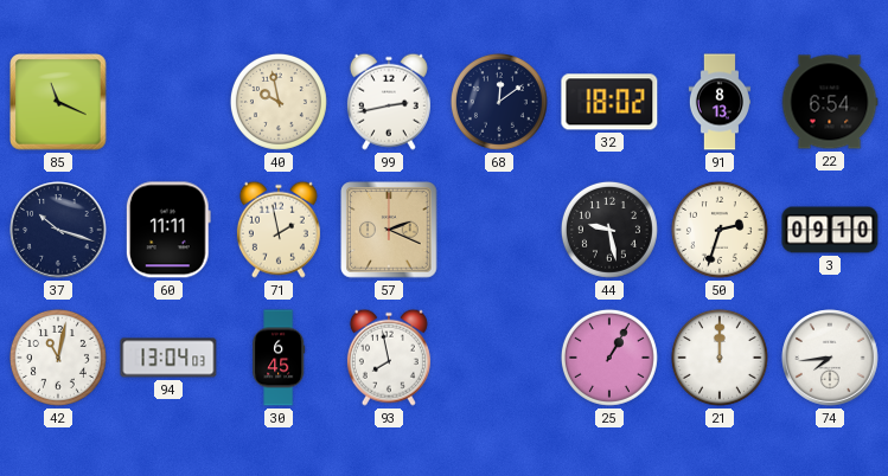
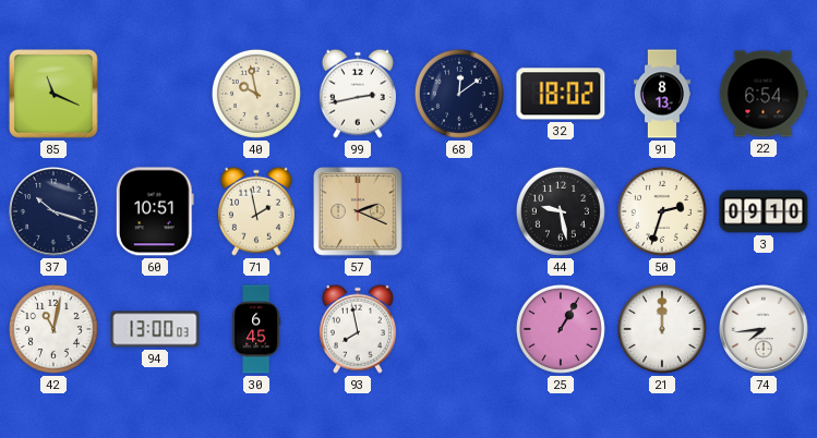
60: 11:11 -> 10:51
94: 13:04 -> 13:00
